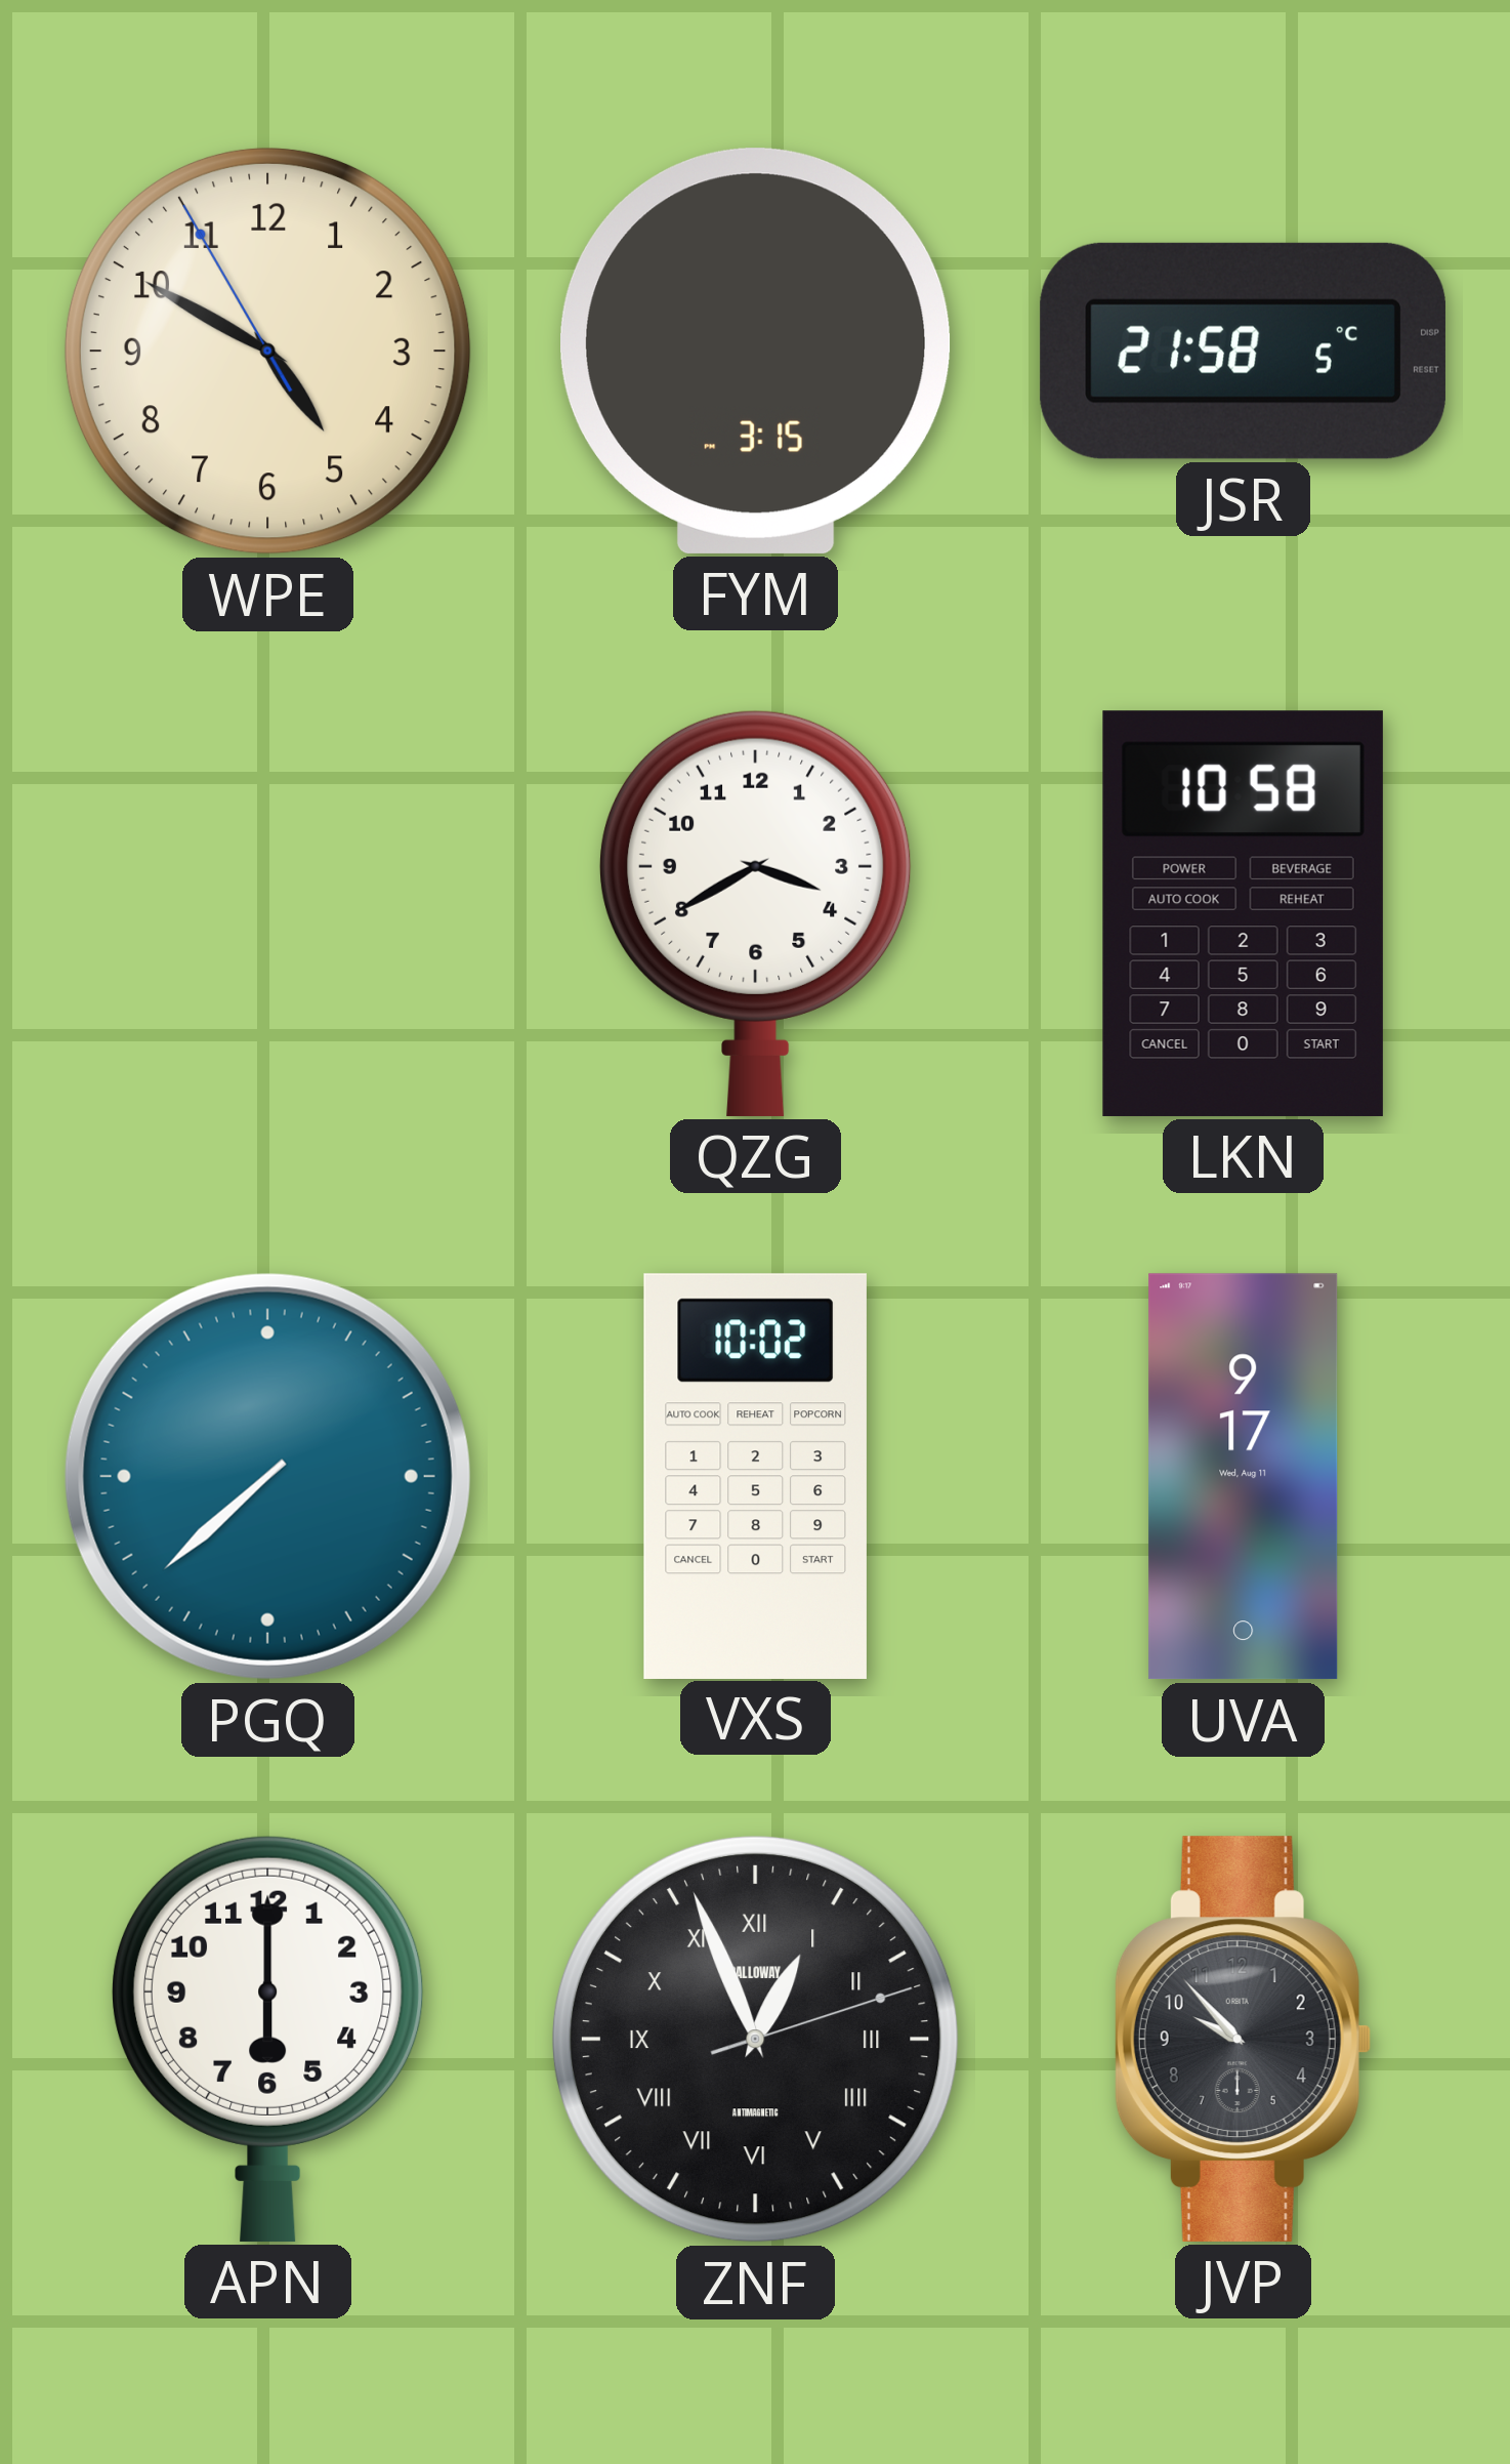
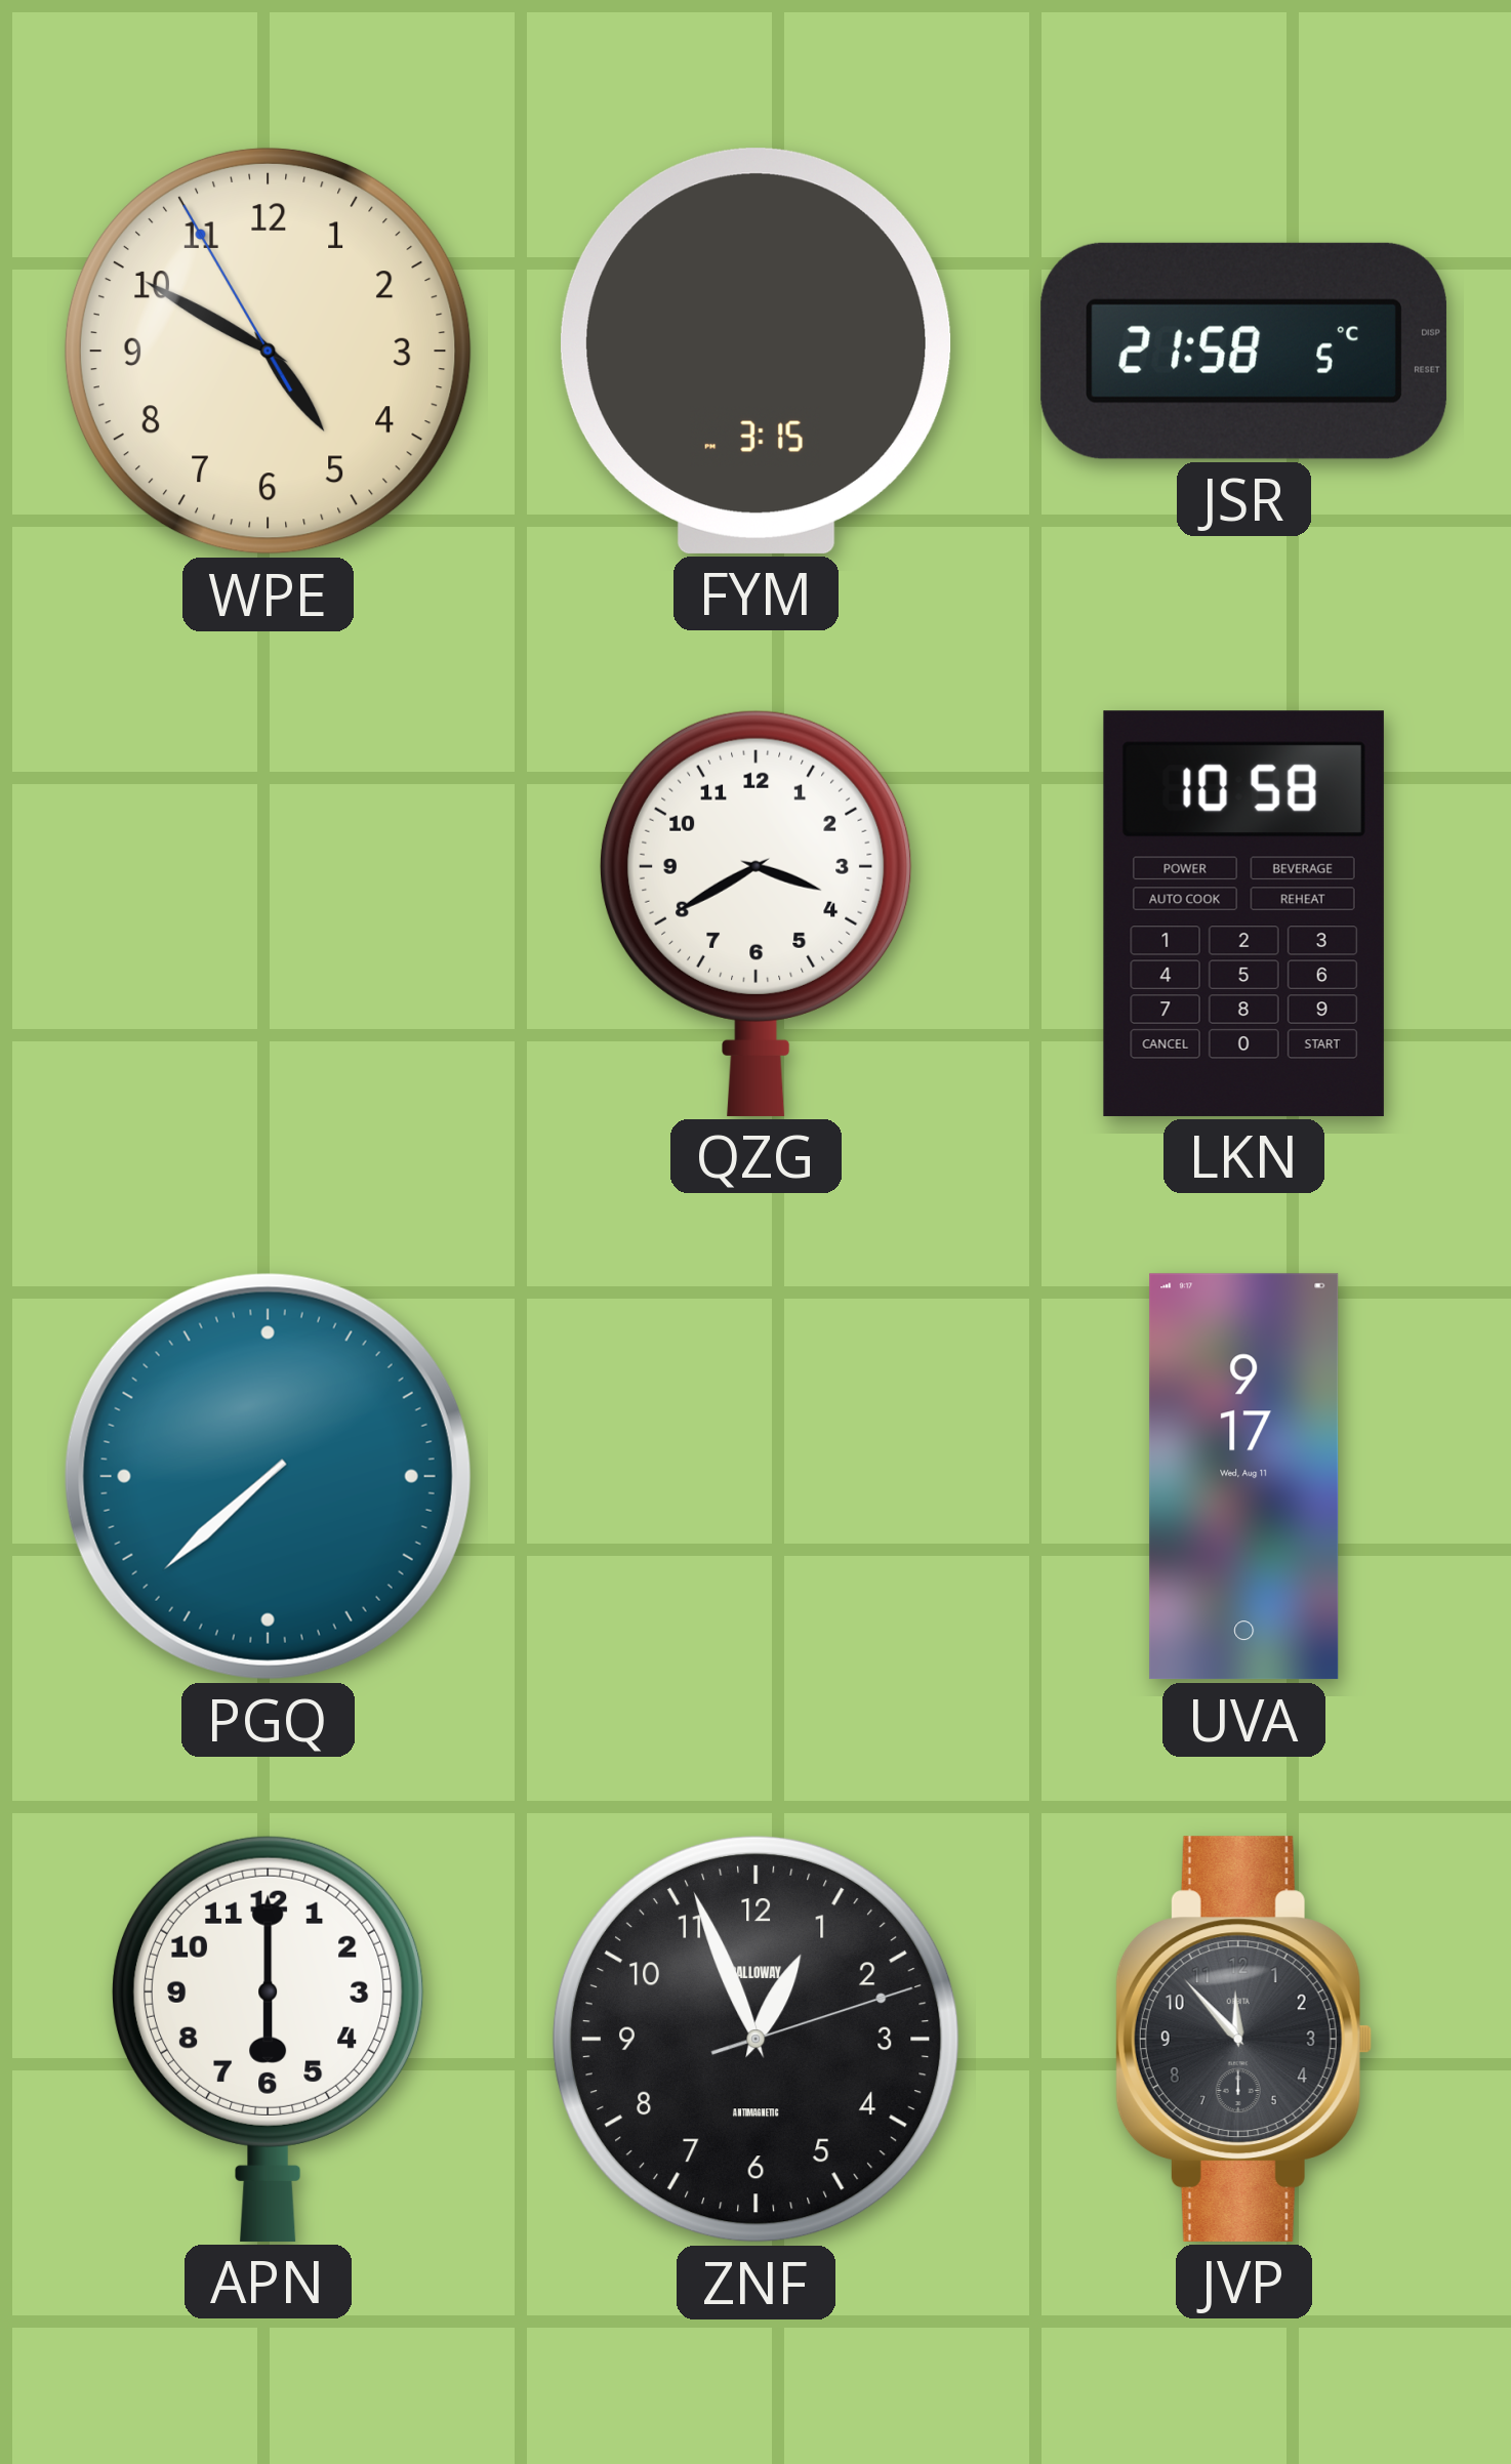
VXS: 10:02 -> none
ZNF numerals: Roman -> Arabic
JVP: 9:53 -> 11:53
